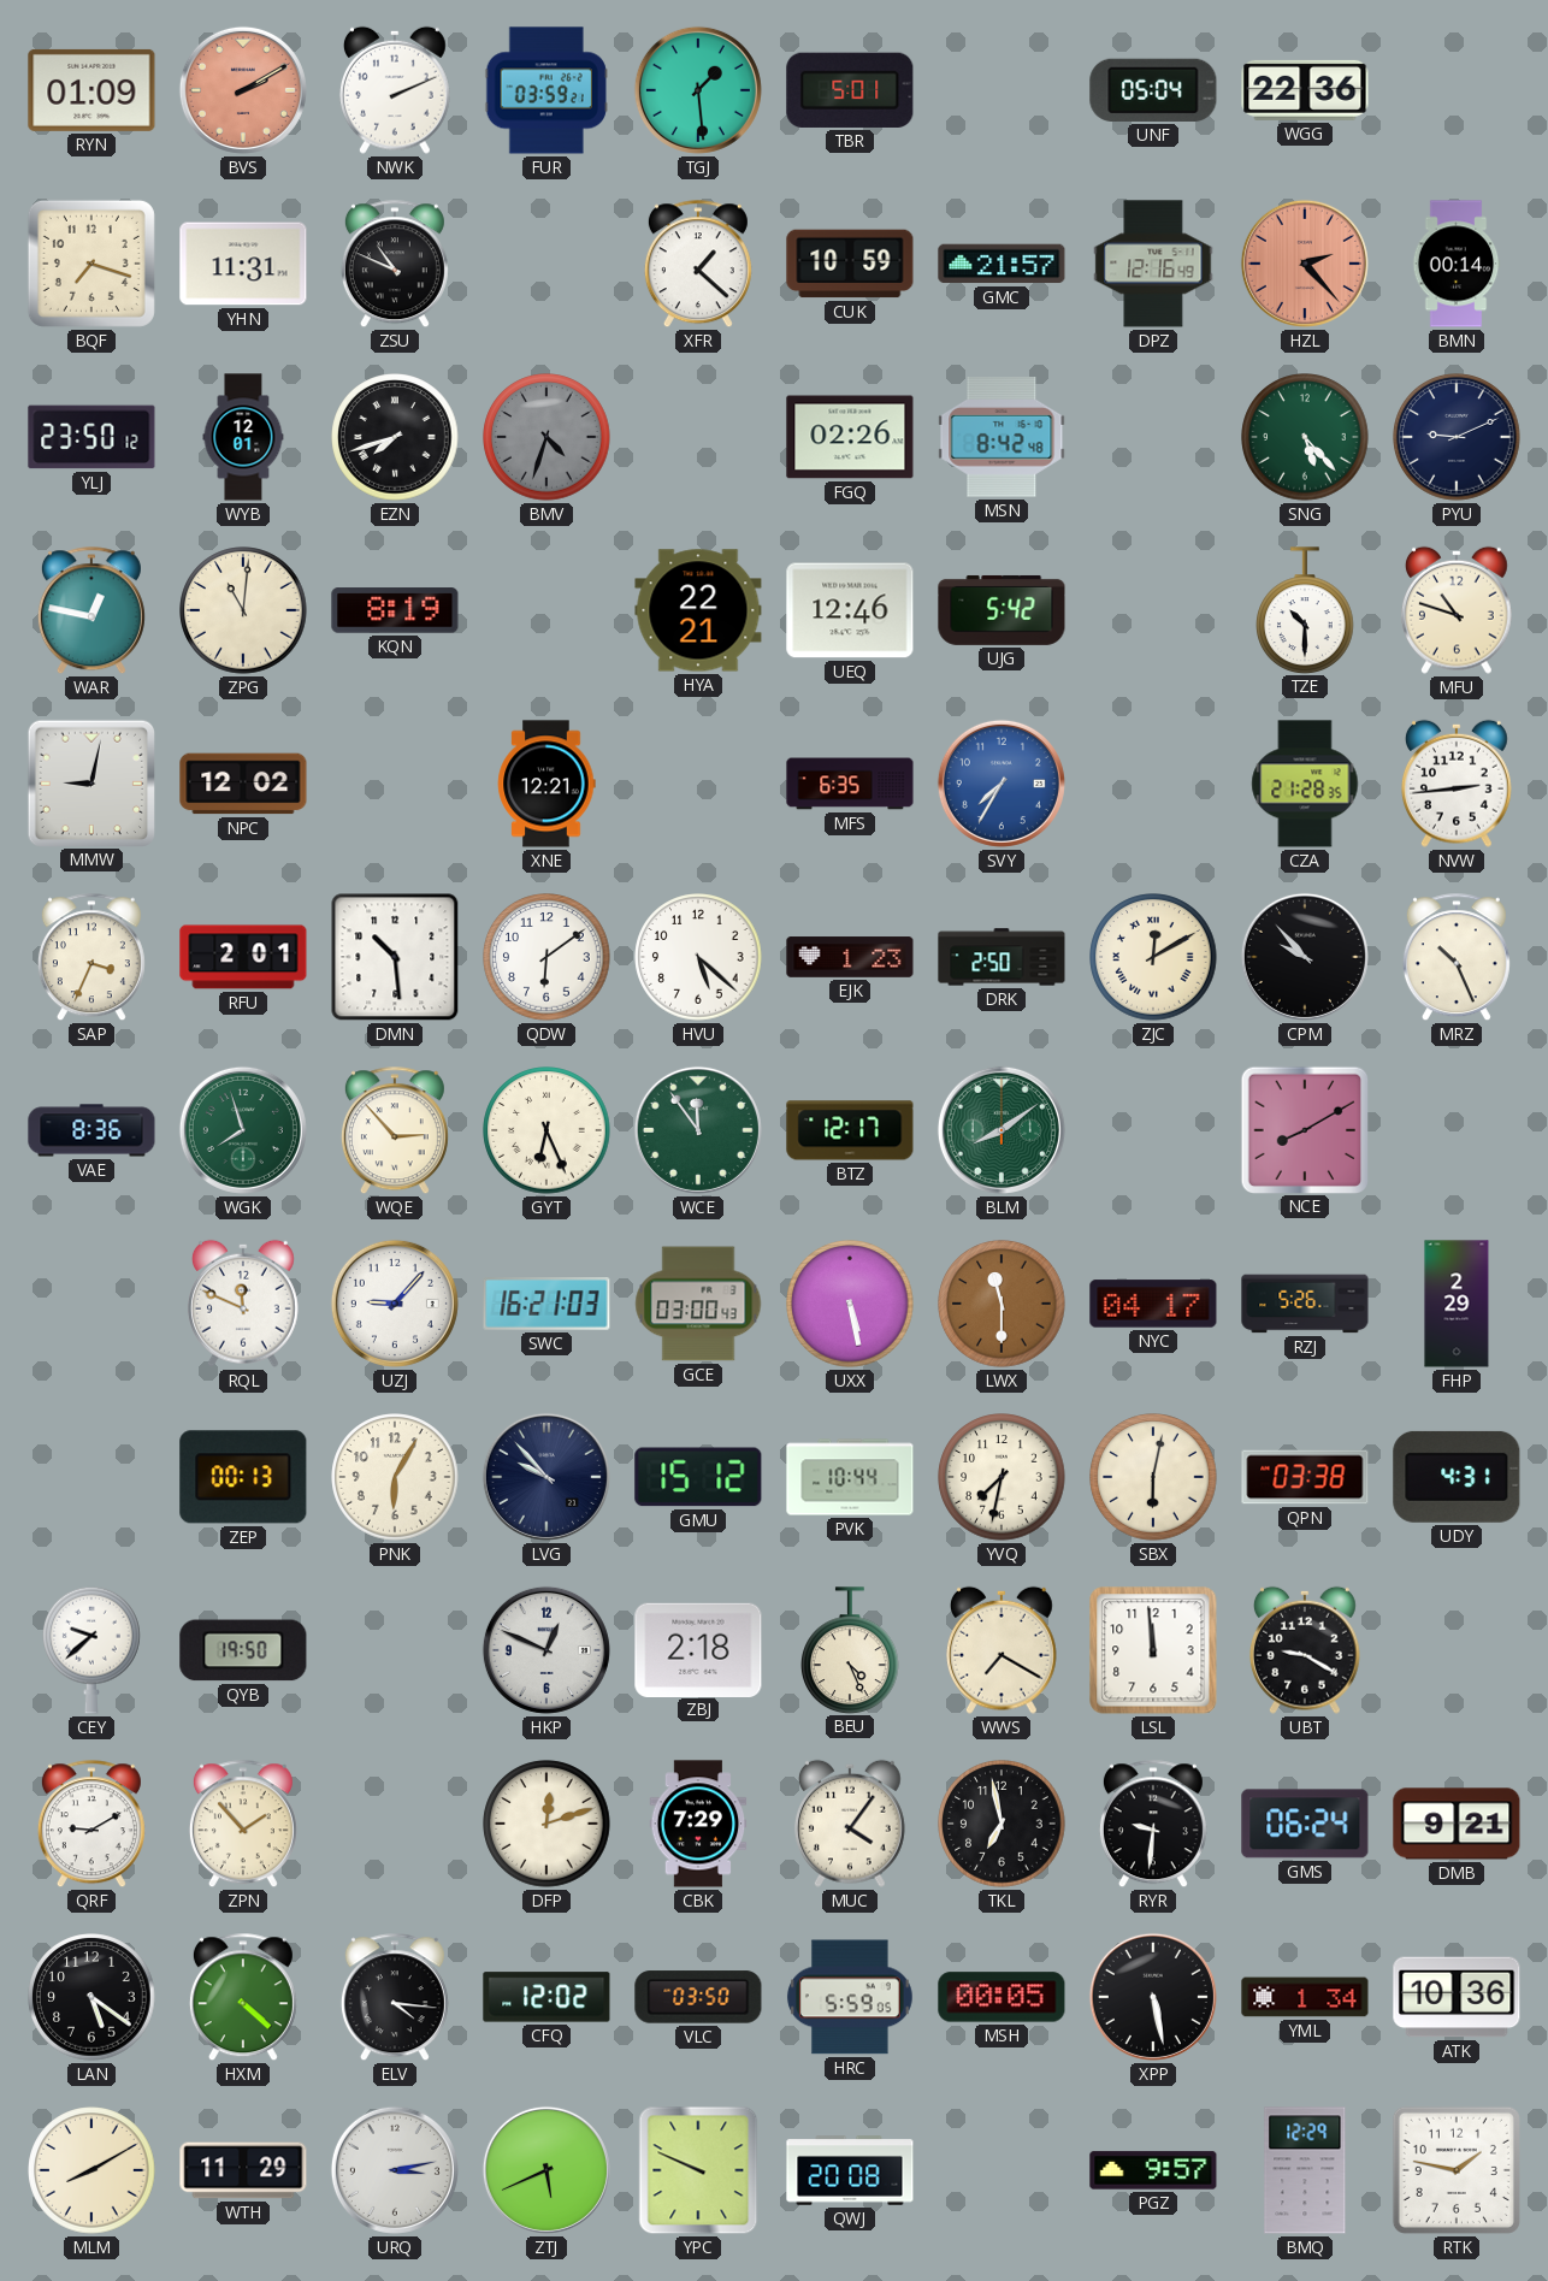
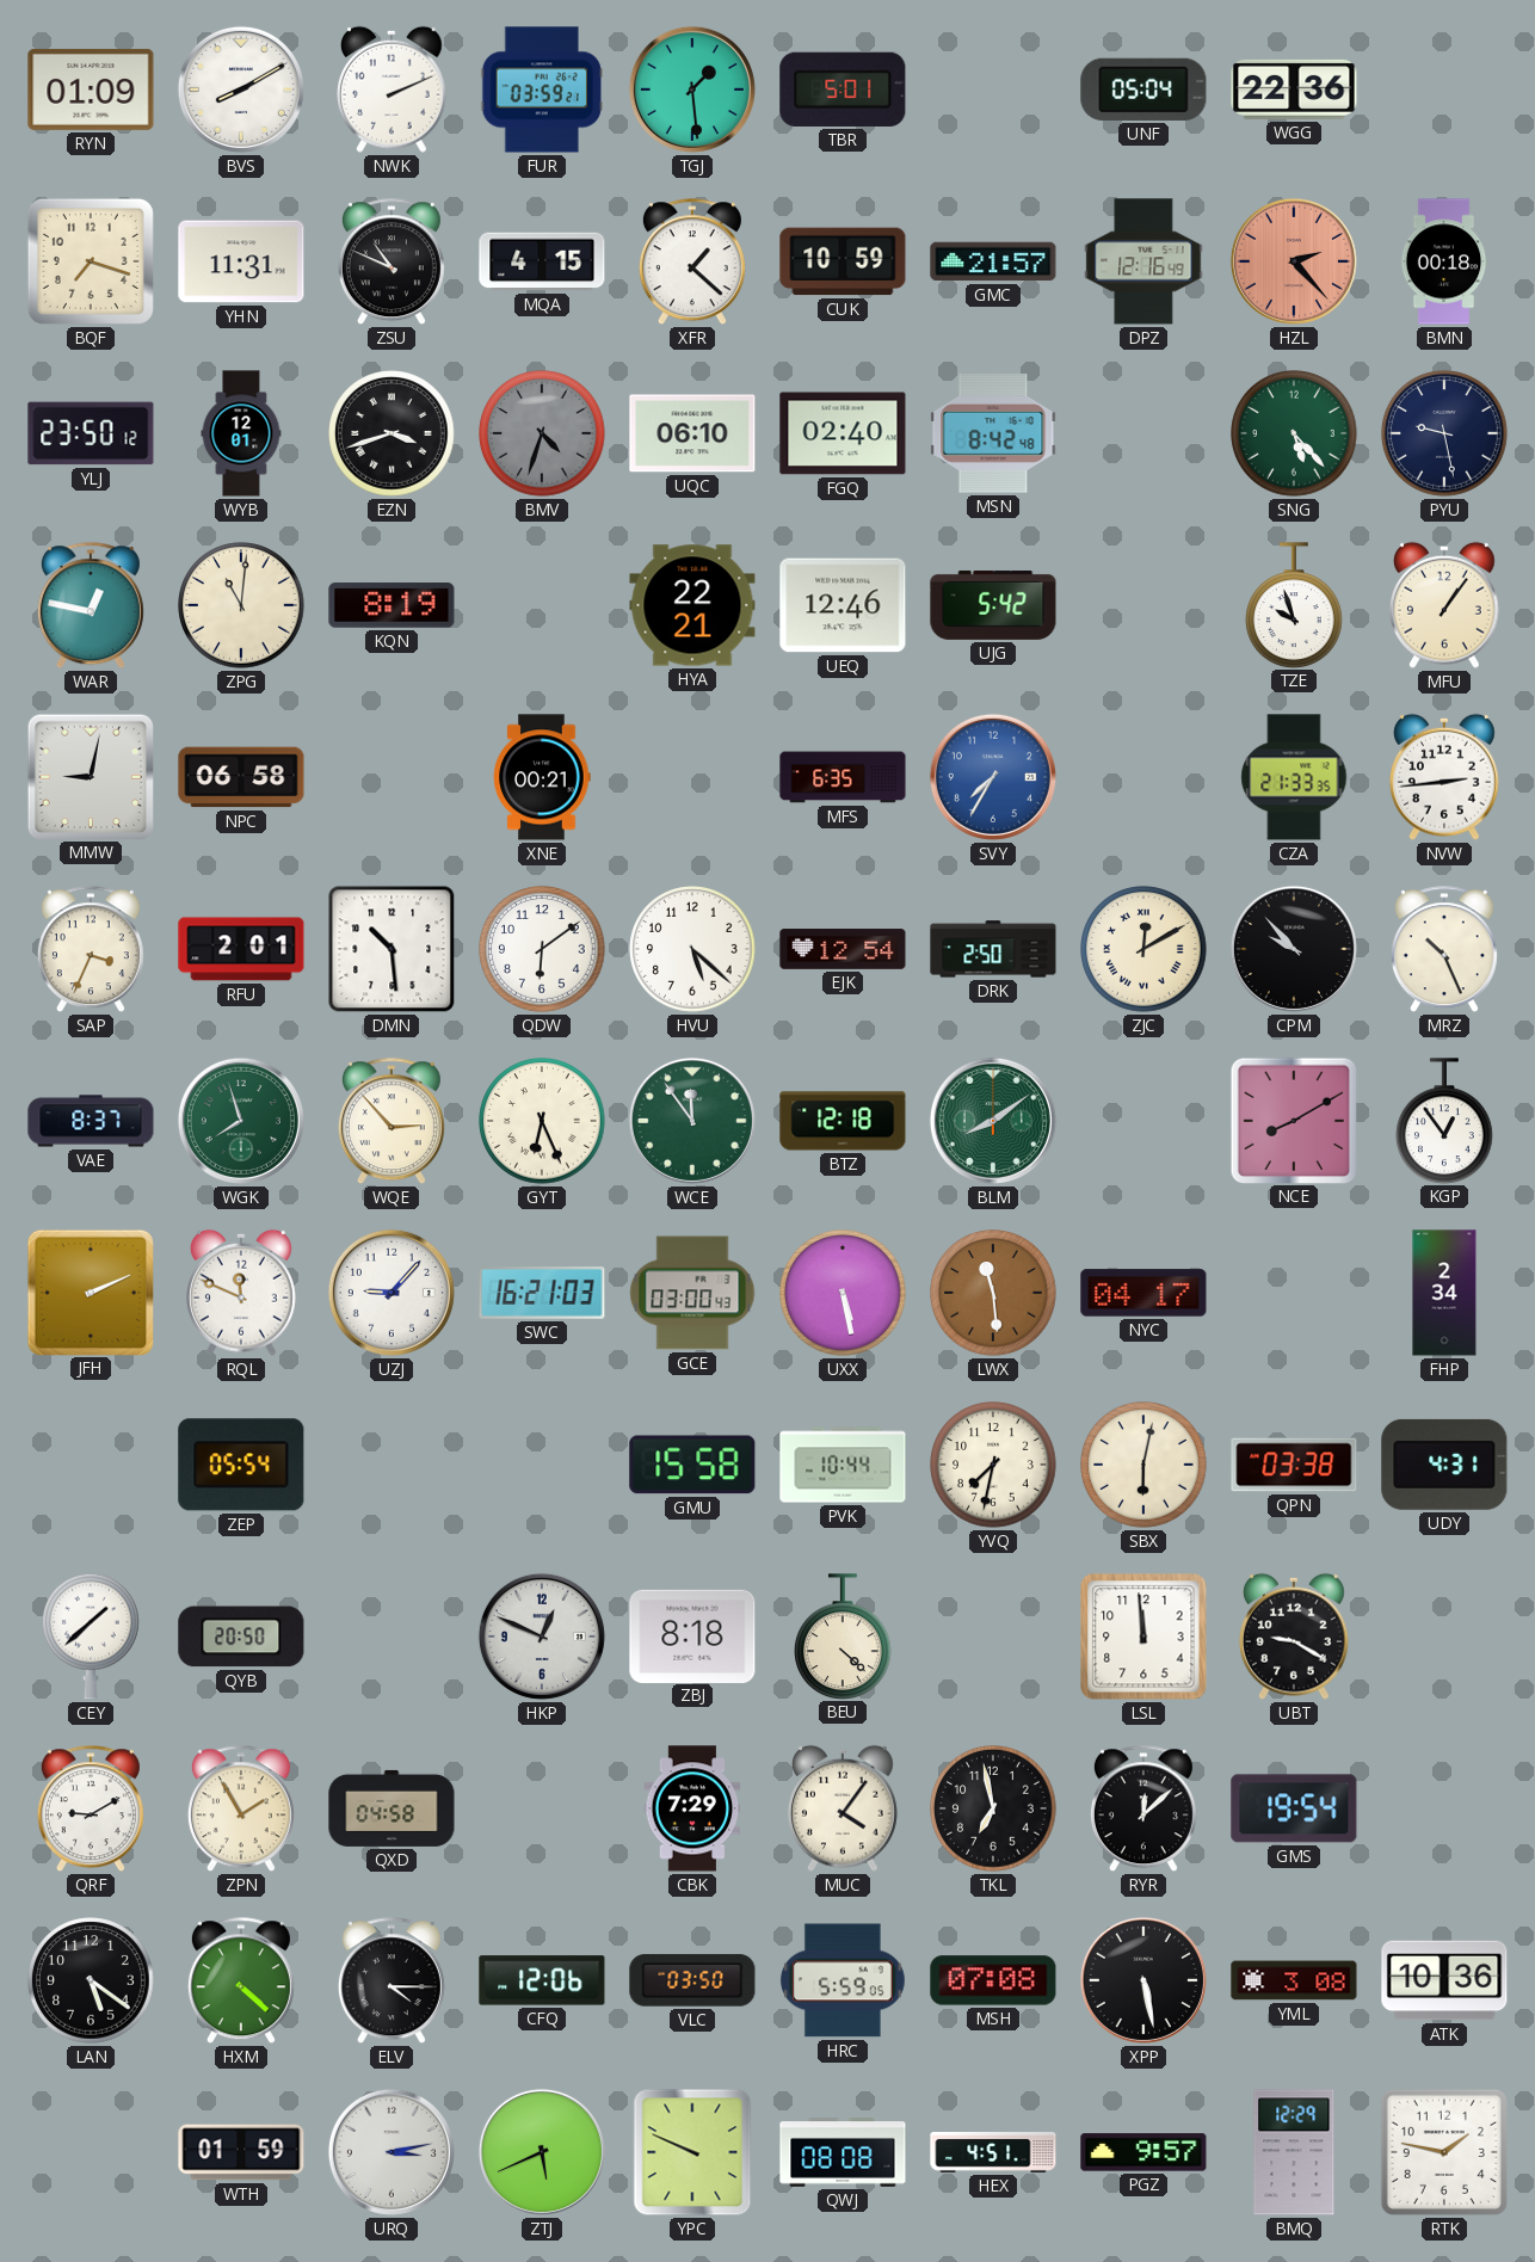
BVS: 2:10 -> 8:10
BVS dial: salmon -> white
MQA: none -> 4:15
BMN: 00:14 -> 00:18
EZN: 7:42 -> 3:42
UQC: none -> 06:10
FGQ: 02:26 -> 02:40
PYU: 9:11 -> 9:28
TZE: 10:30 -> 9:57
MFU: 10:48 -> 1:06
NPC: 12:02 -> 06:58
XNE: 12:21 -> 00:21
CZA: 21:28 -> 21:33
EJK: 1:23 -> 12:54
VAE: 8:36 -> 8:37
BTZ: 12:17 -> 12:18
KGP: none -> 12:54
JFH: none -> 2:11
LWX: 11:30 -> 11:29
RZJ: 5:26 -> none
FHP: 2:29 -> 2:34
ZEP: 00:13 -> 05:54
PNK: 6:05 -> none
LVG: 9:53 -> none
GMU: 15:12 -> 15:58
CEY: 9:38 -> 1:38
QYB: 19:50 -> 20:50
ZBJ: 2:18 -> 8:18
BEU: 4:26 -> 4:22
WWS: 7:20 -> none
ZPN: 1:53 -> 1:55
QXD: none -> 04:58
DFP: 12:12 -> none
RYR: 9:31 -> 12:08
GMS: 06:24 -> 19:54
DMB: 9:21 -> none
ELV: 4:16 -> 4:15
CFQ: 12:02 -> 12:06
MSH: 00:05 -> 07:08
YML: 1:34 -> 3:08
MLM: 8:10 -> none
WTH: 11:29 -> 01:59
QWJ: 20:08 -> 08:08
HEX: none -> 4:51
